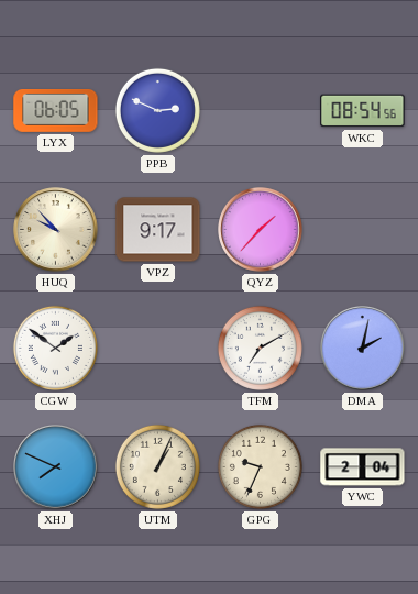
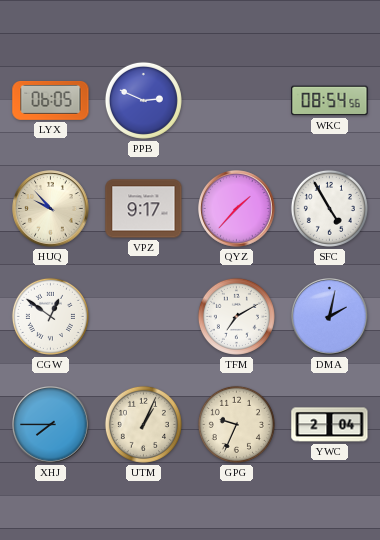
SFC: none -> 4:55
CGW: 1:51 -> 12:51
XHJ: 7:49 -> 7:45
